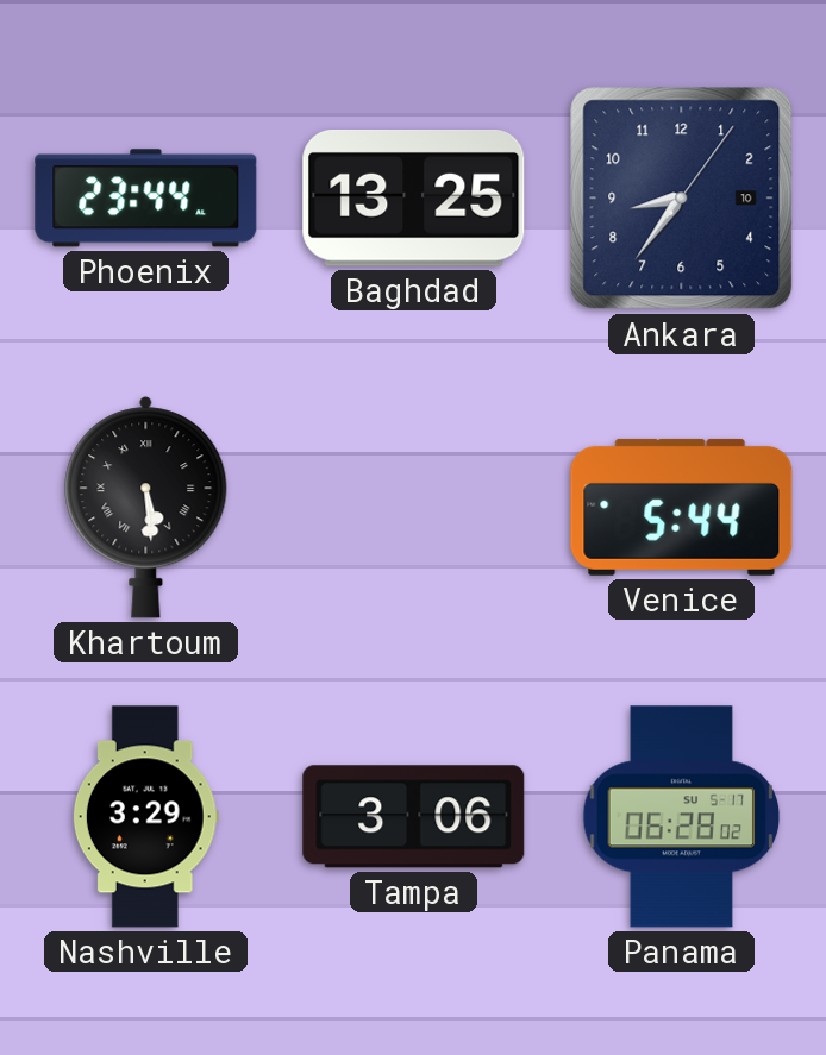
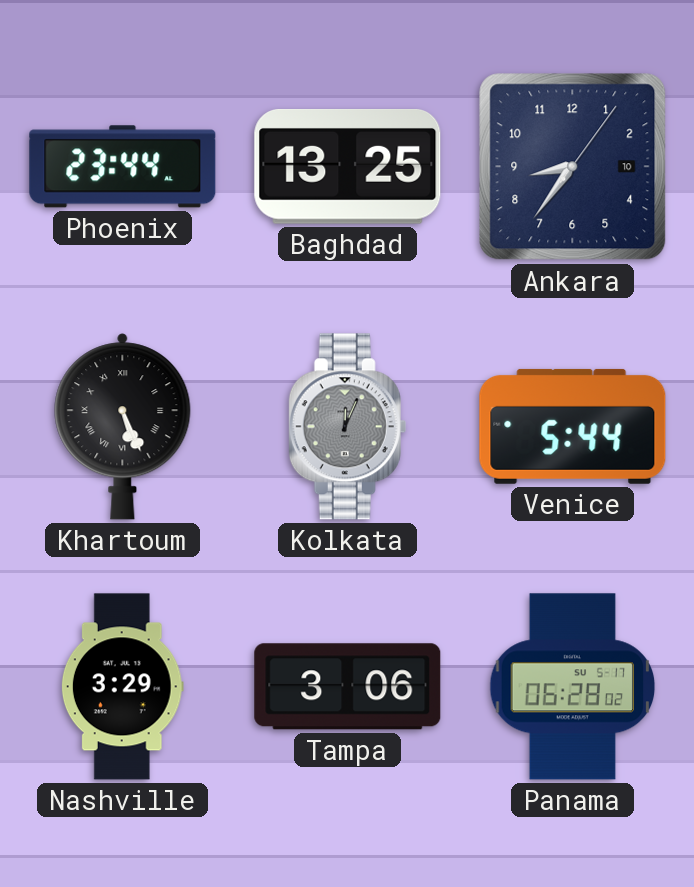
Khartoum: 5:29 -> 5:26
Kolkata: none -> 12:04
